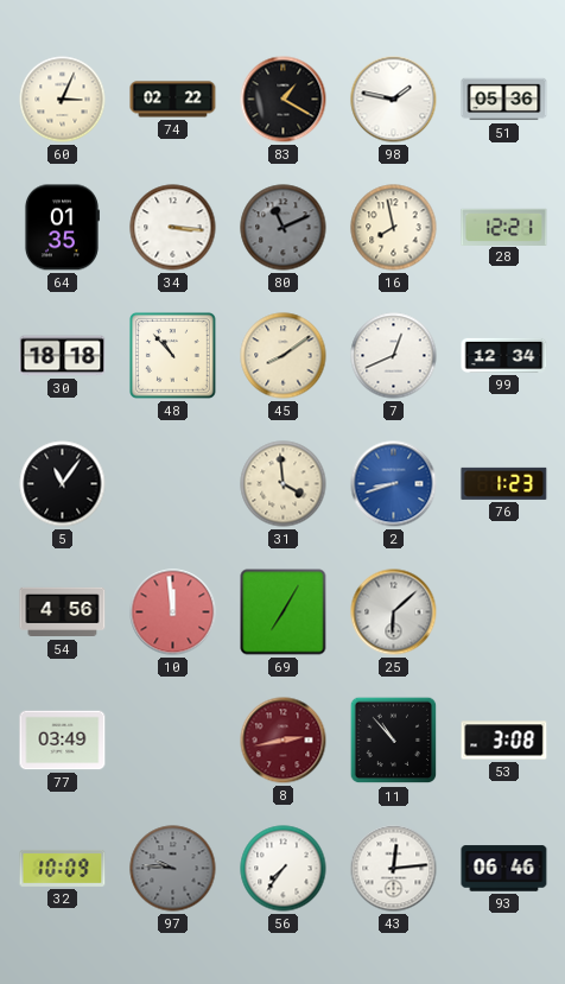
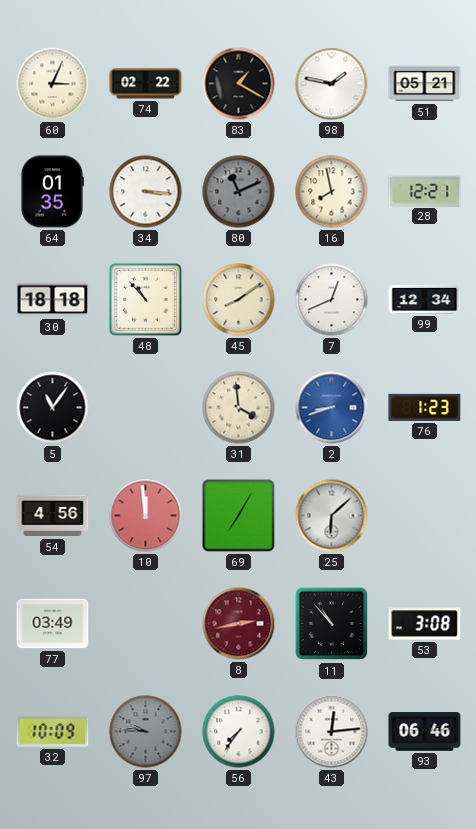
51: 05:36 -> 05:21
